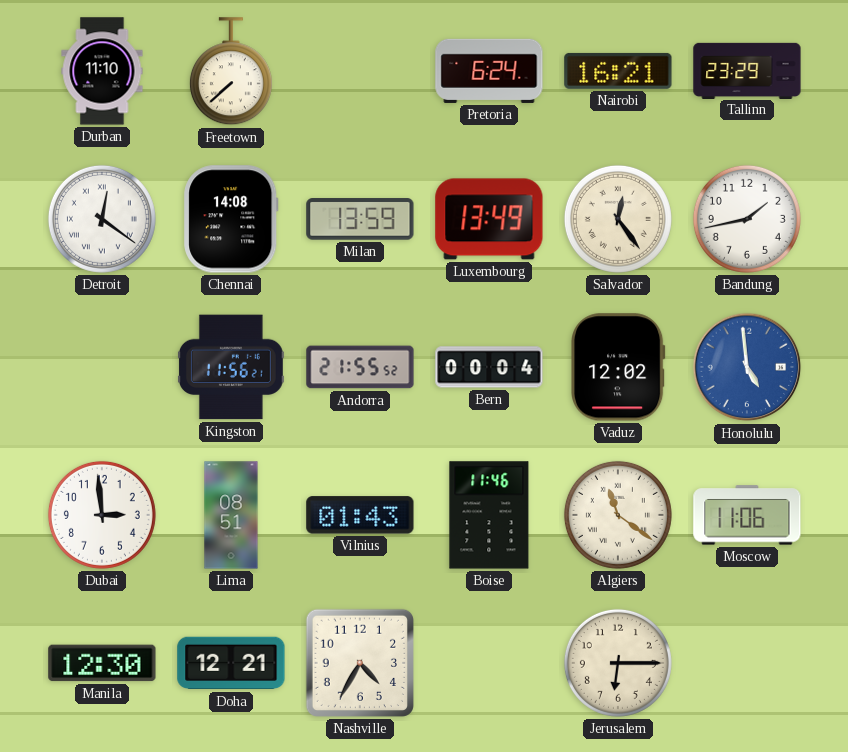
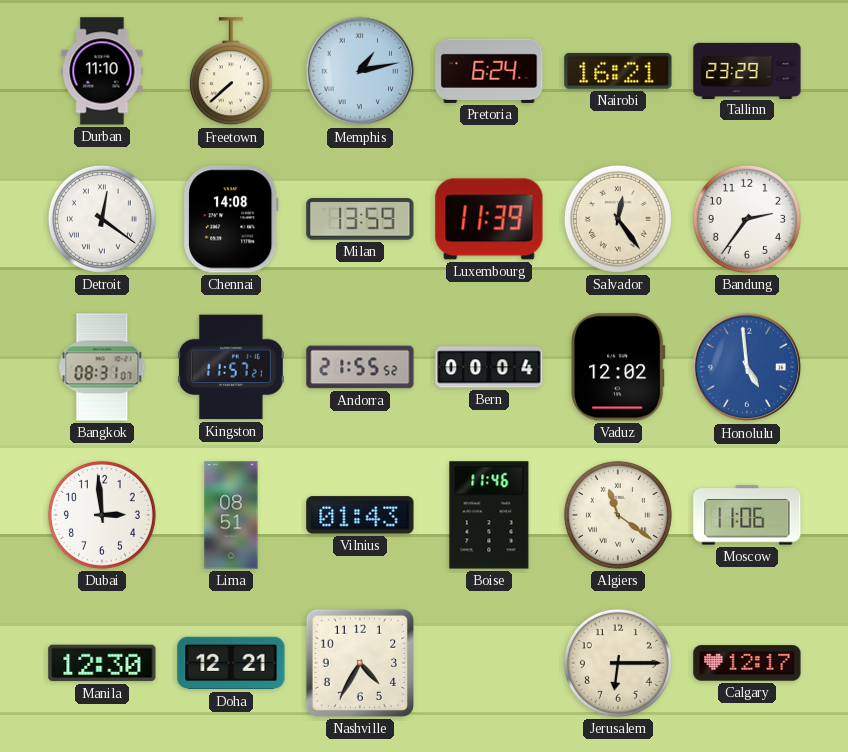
Memphis: none -> 1:13
Luxembourg: 13:49 -> 11:39
Bandung: 1:43 -> 2:36
Bangkok: none -> 08:31
Kingston: 11:56 -> 11:57
Calgary: none -> 12:17
